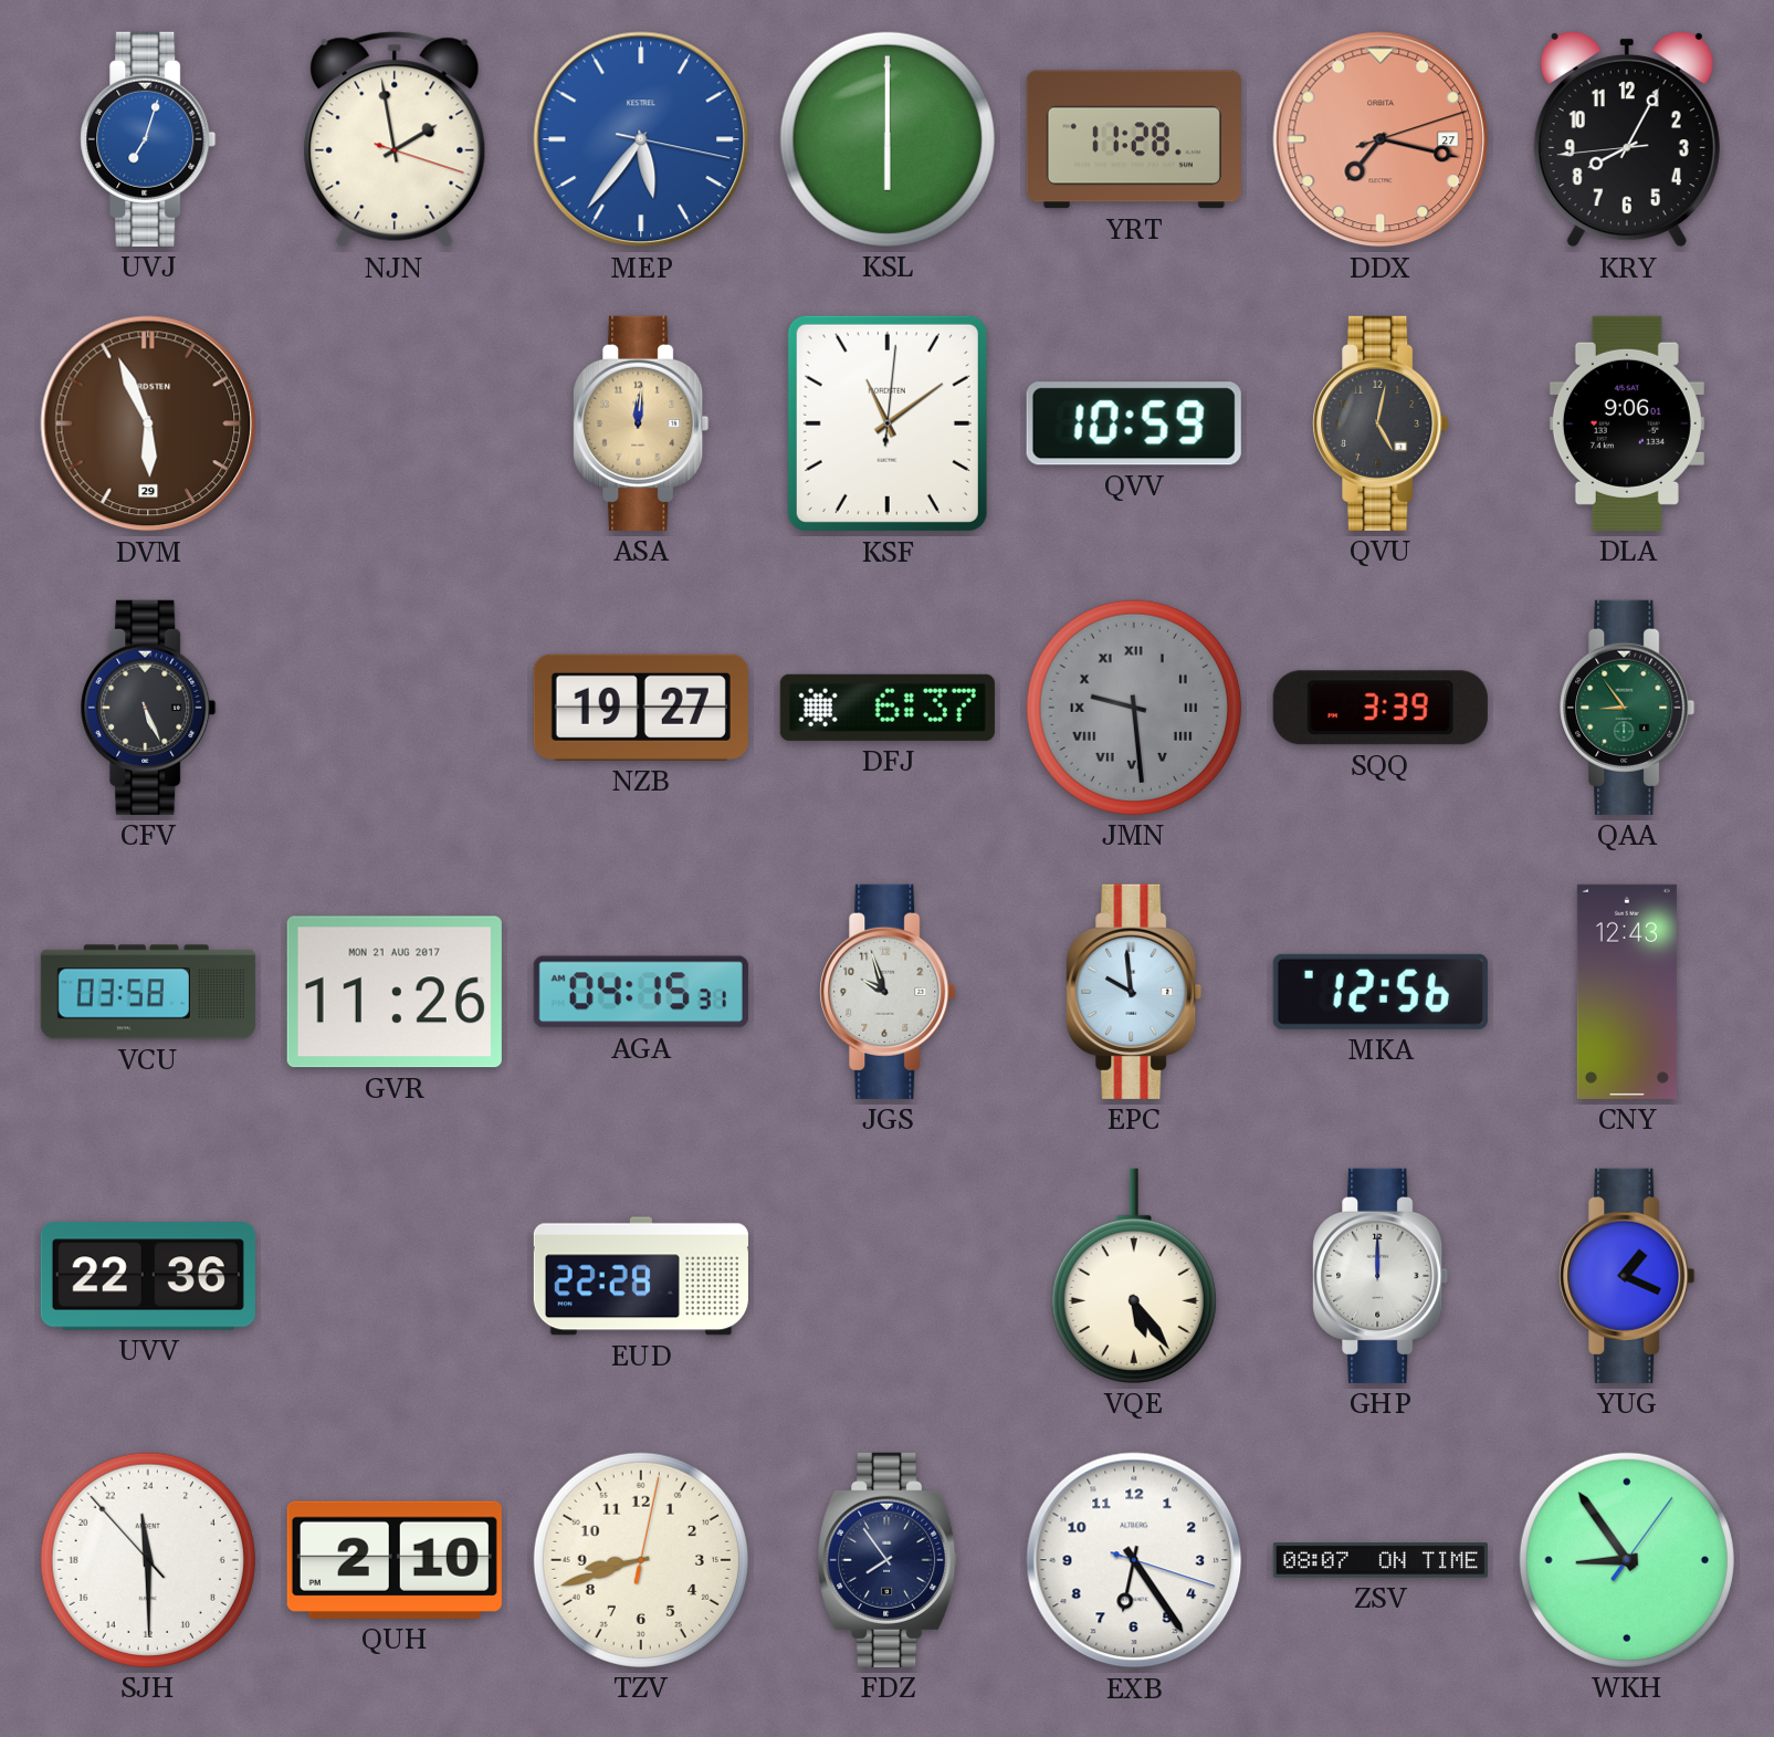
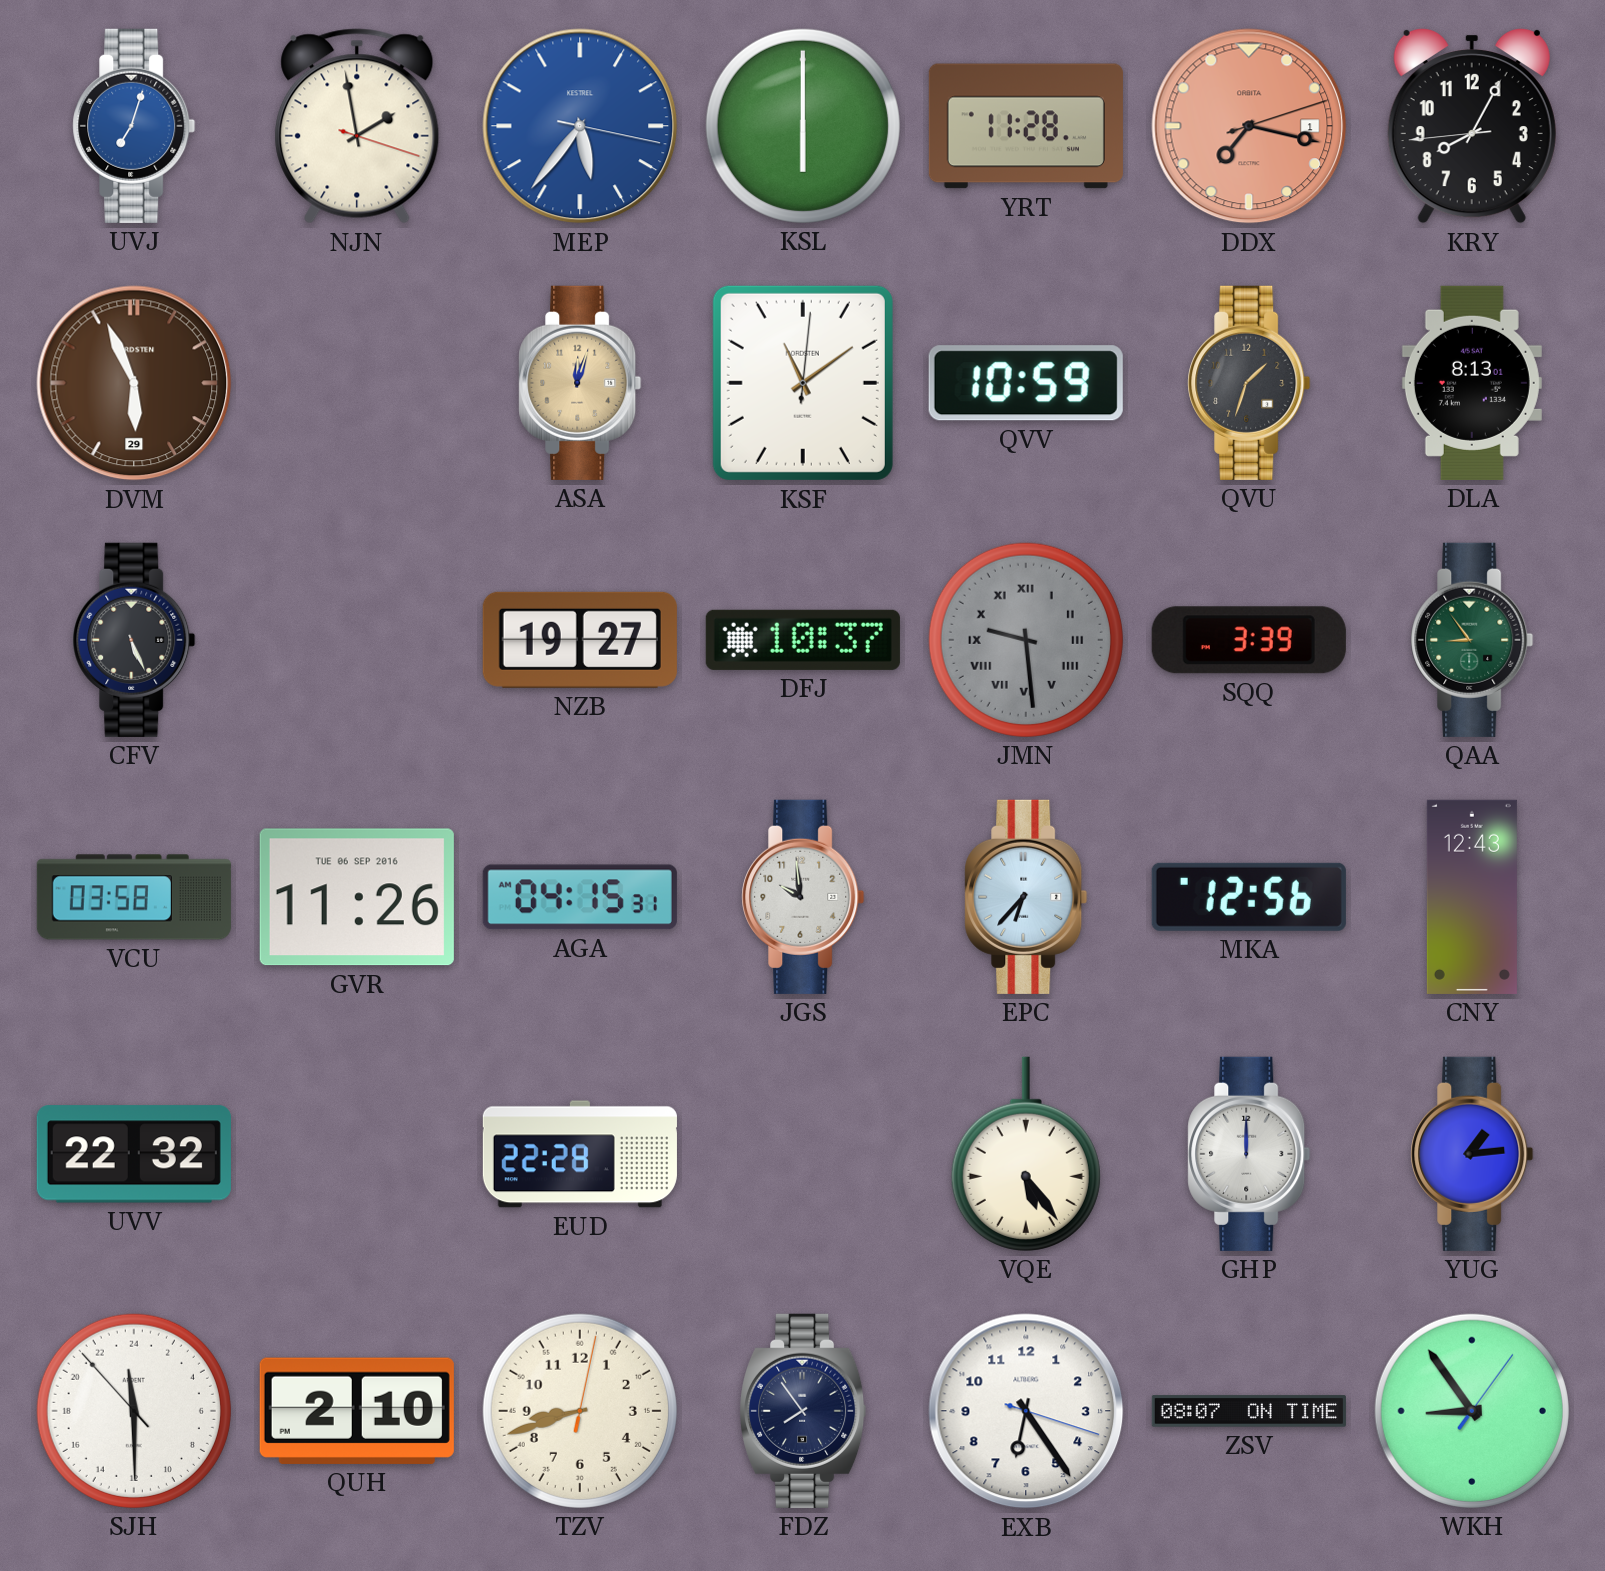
DDX date: 27 -> 1
ASA: 12:01 -> 12:03
QVU: 5:02 -> 1:33
DLA: 9:06 -> 8:13
DFJ: 6:37 -> 10:37
GVR date: MON 21 AUG 2017 -> TUE 06 SEP 2016
JGS: 9:57 -> 9:59
EPC: 9:59 -> 6:37
UVV: 22:36 -> 22:32
YUG: 1:19 -> 1:14
